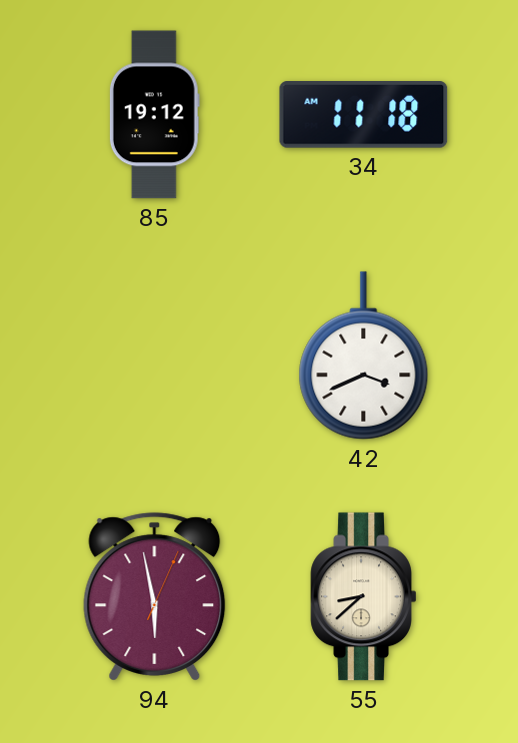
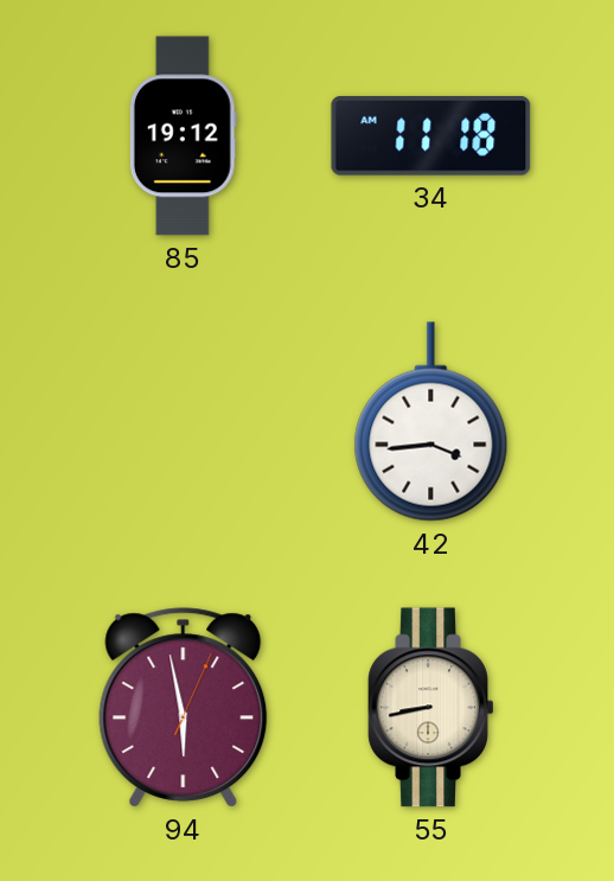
42: 3:41 -> 3:44
55: 8:38 -> 8:43
